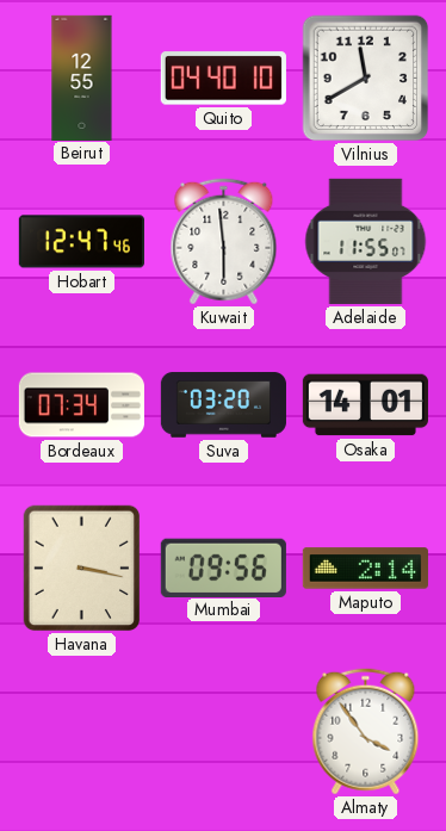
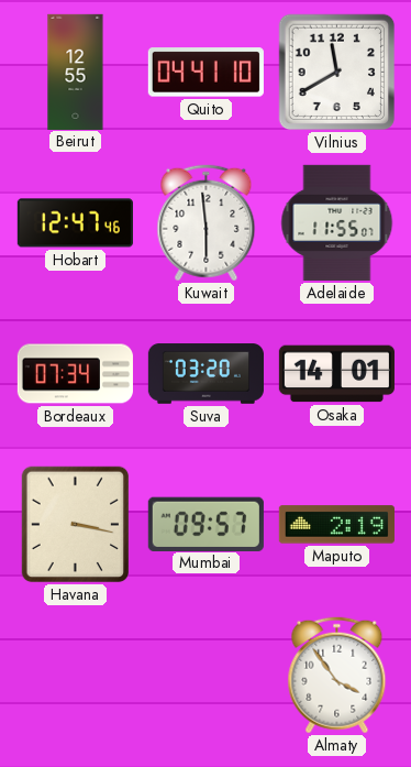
Quito: 04:40 -> 04:41
Mumbai: 09:56 -> 09:57
Maputo: 2:14 -> 2:19
